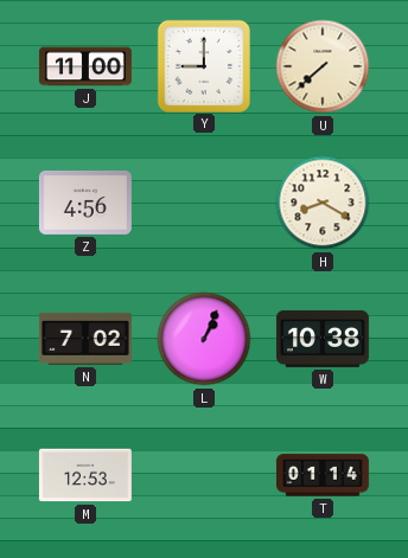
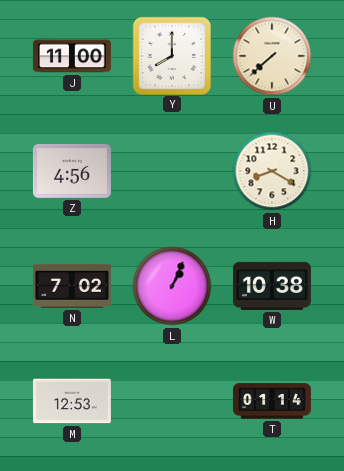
Y: 9:00 -> 8:00
